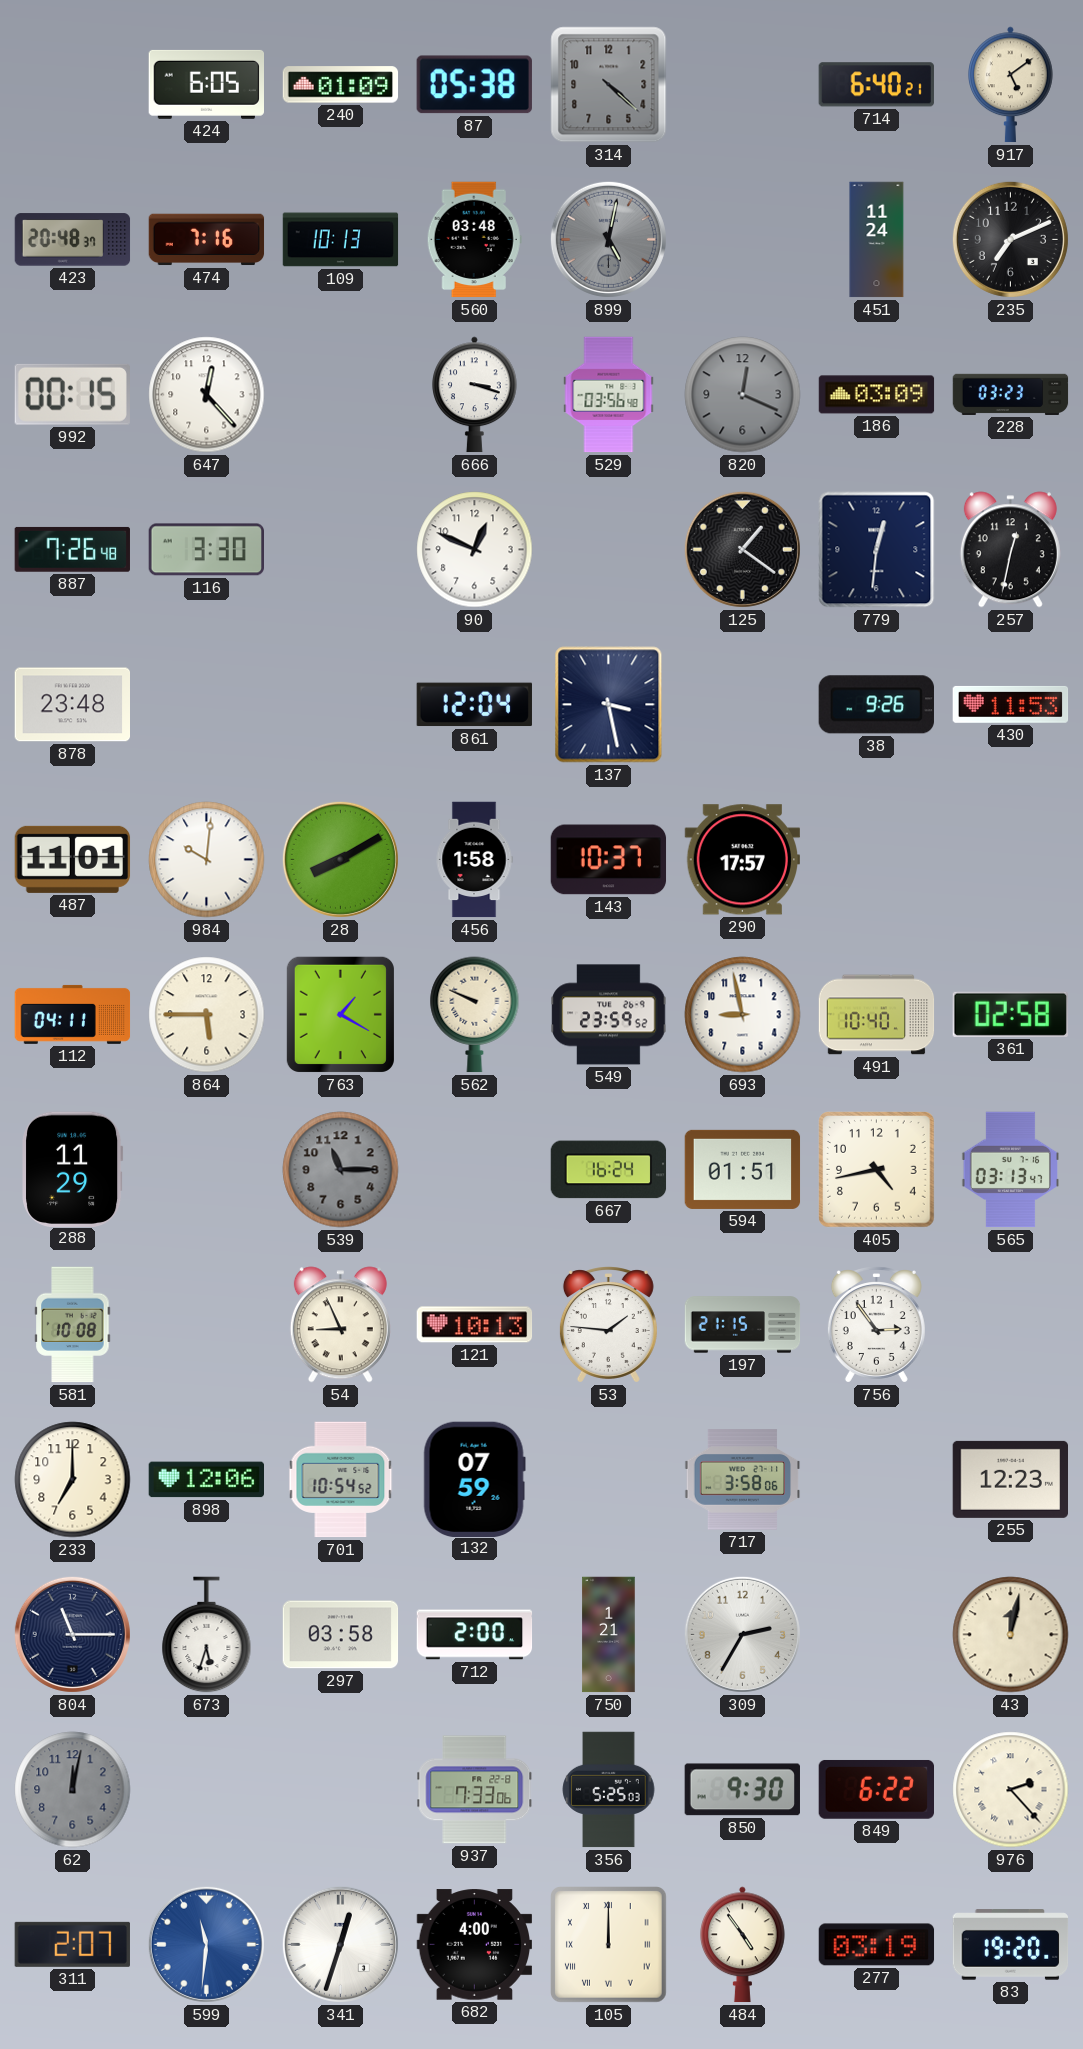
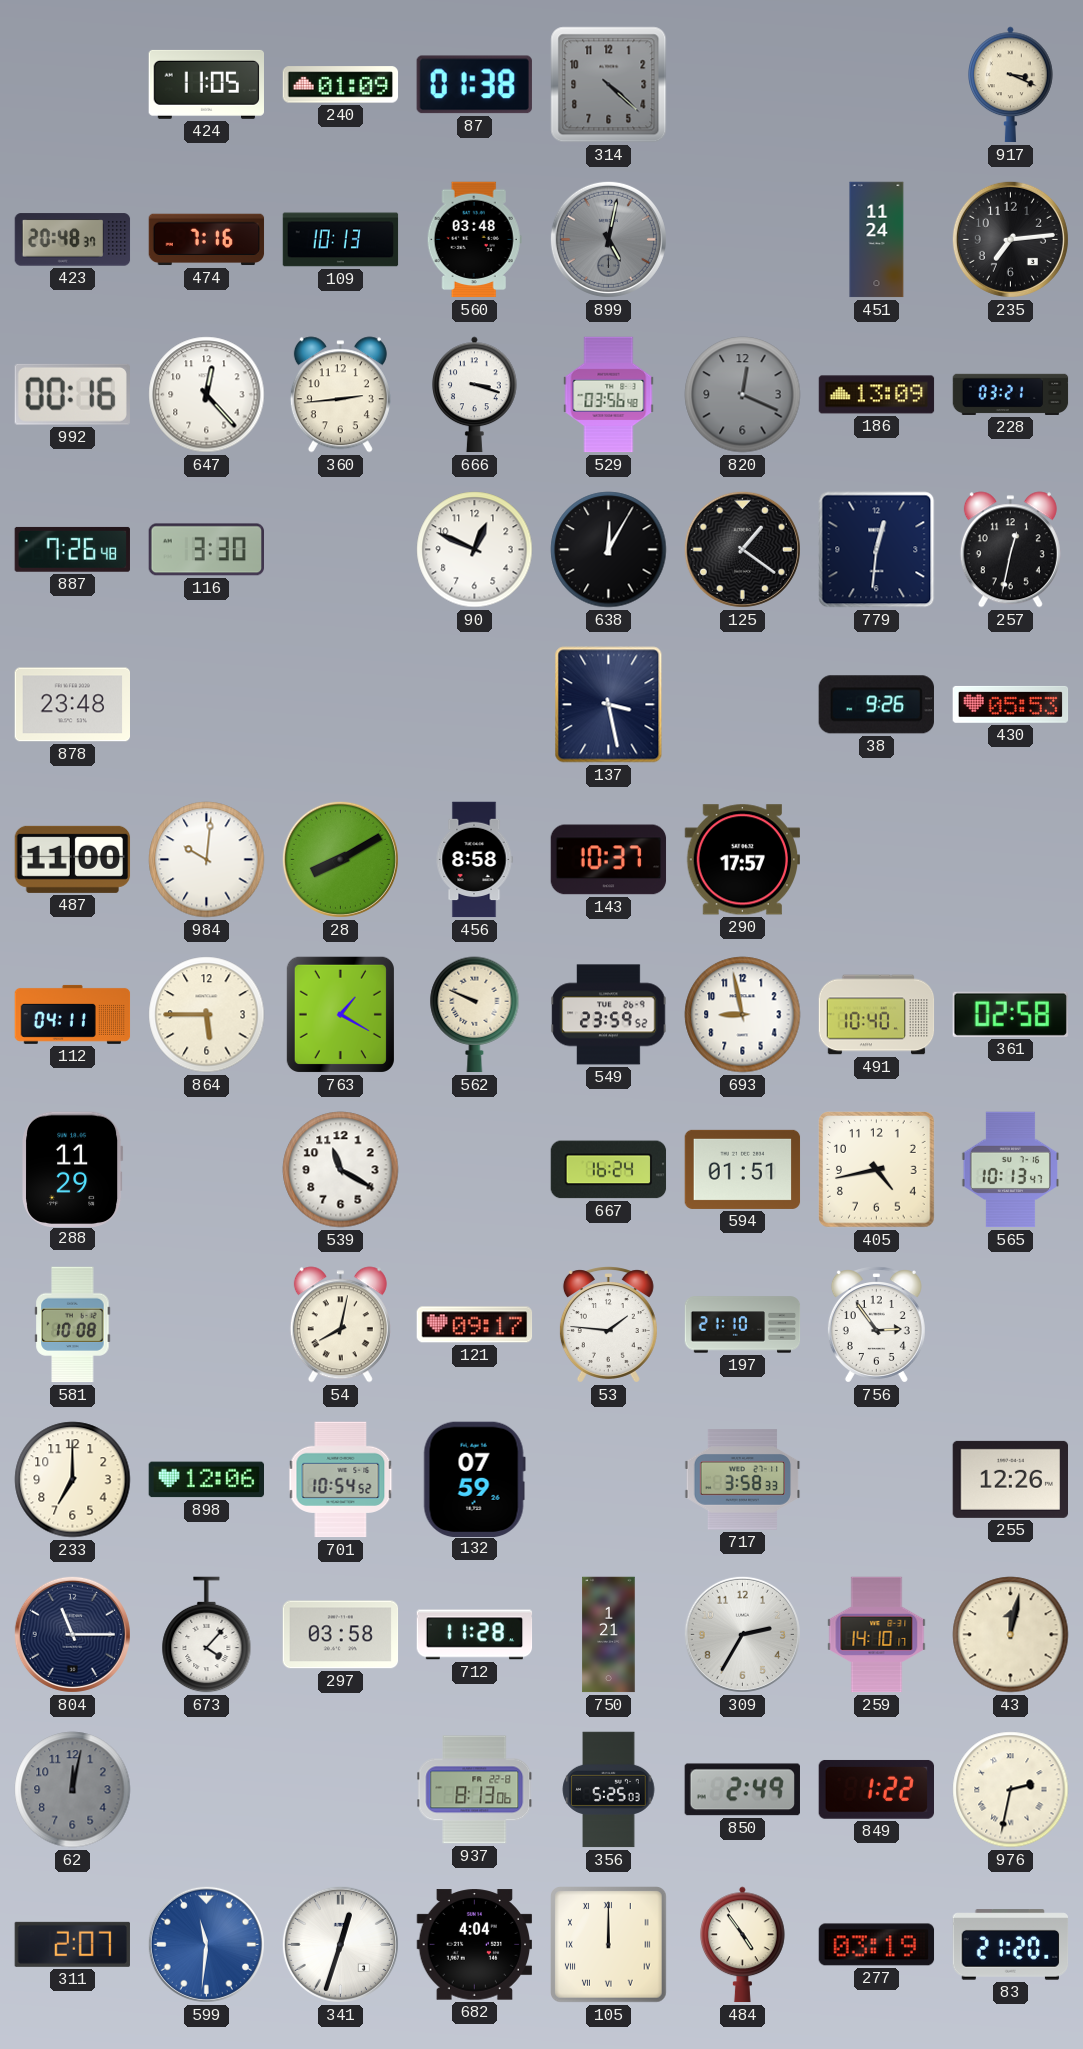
424: 6:05 -> 11:05
87: 05:38 -> 01:38
714: 6:40 -> none
917: 5:09 -> 3:19
235: 7:11 -> 7:14
992: 00:15 -> 00:16
360: none -> 2:44
186: 03:09 -> 13:09
228: 03:23 -> 03:21
638: none -> 12:05
861: 12:04 -> none
430: 11:53 -> 05:53
487: 11:01 -> 11:00
456: 1:58 -> 8:58
539: 11:15 -> 11:20
539 dial: grey -> white
565: 03:13 -> 10:13
54: 8:56 -> 8:02
121: 10:13 -> 09:17
197: 21:15 -> 21:10
717: 3:58:06 -> 3:58:33
255: 12:23 -> 12:26
673: 5:33 -> 4:07
712: 2:00 -> 11:28
259: none -> 14:10
937: 7:33 -> 8:13
850: 9:30 -> 2:49
849: 6:22 -> 1:22
976: 2:23 -> 2:32
682: 4:00 -> 4:04
83: 19:20 -> 21:20
